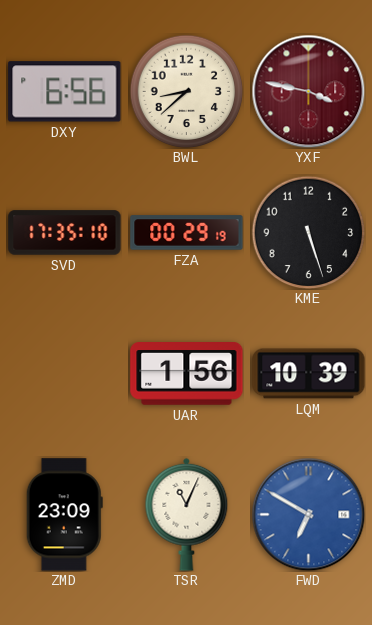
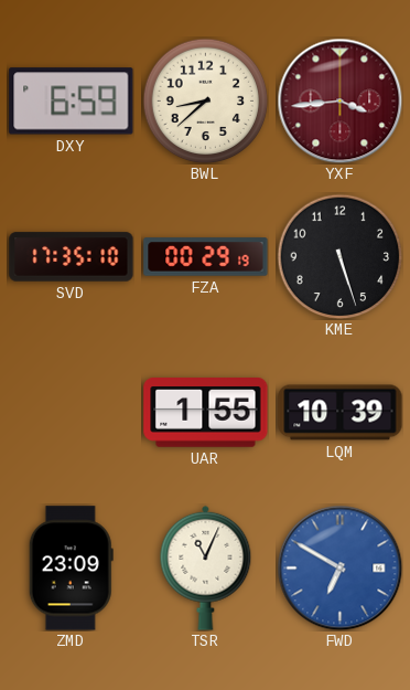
DXY: 6:56 -> 6:59
YXF: 3:47 -> 3:44
UAR: 1:56 -> 1:55
